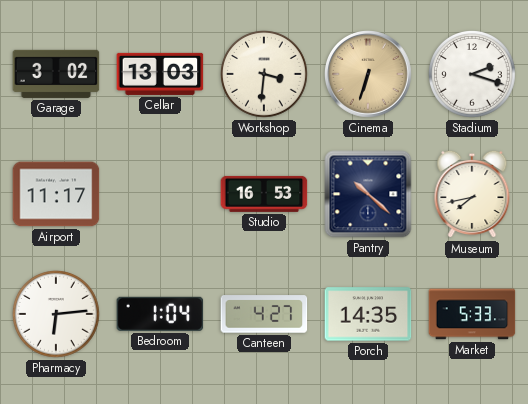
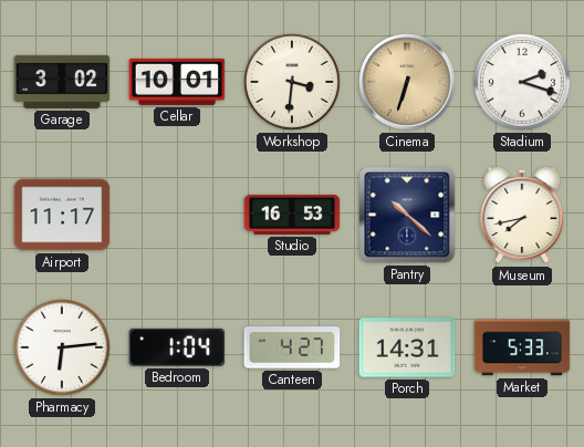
Cellar: 13:03 -> 10:01
Porch: 14:35 -> 14:31
